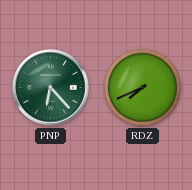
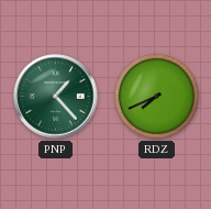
PNP: 6:23 -> 1:23
